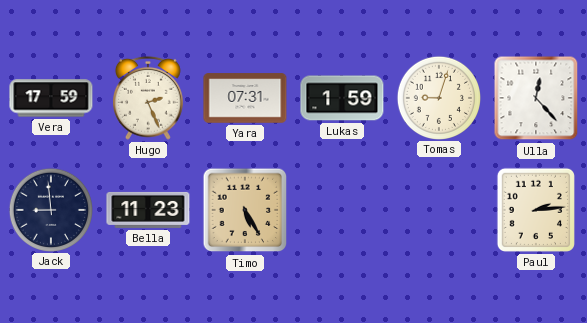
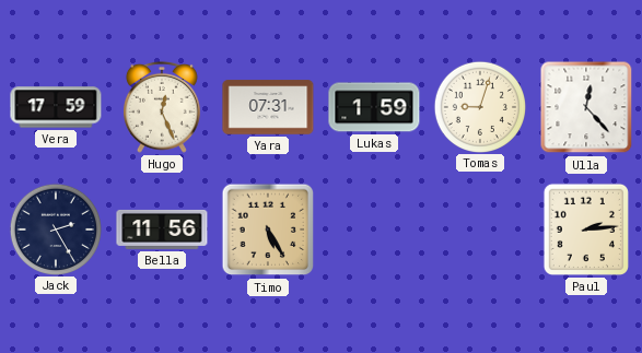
Hugo: 2:26 -> 12:26
Jack: 8:59 -> 2:25
Bella: 11:23 -> 11:56
